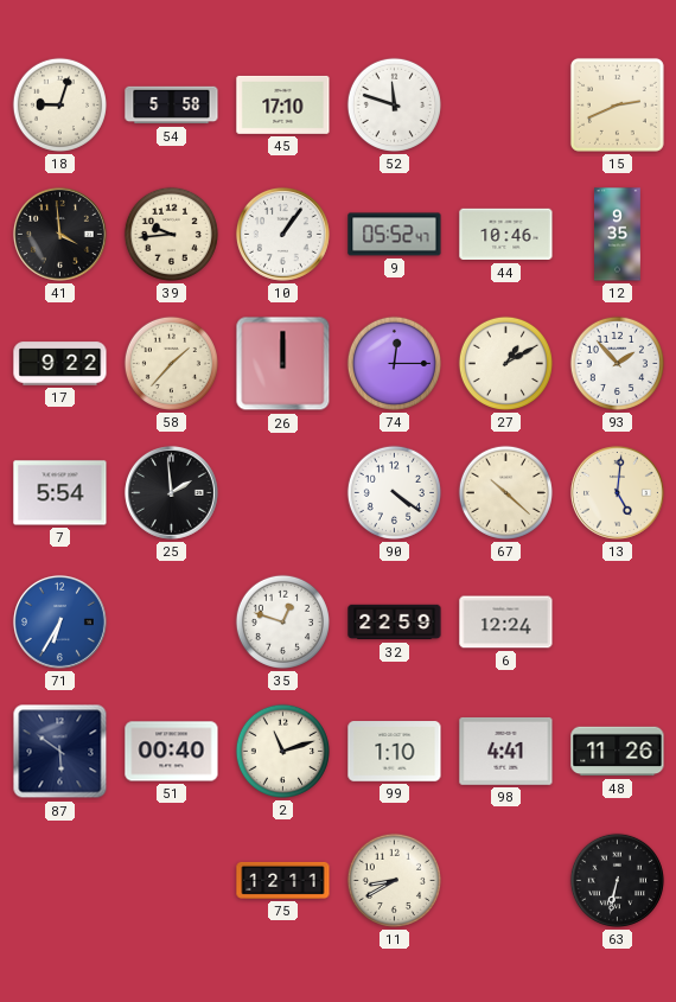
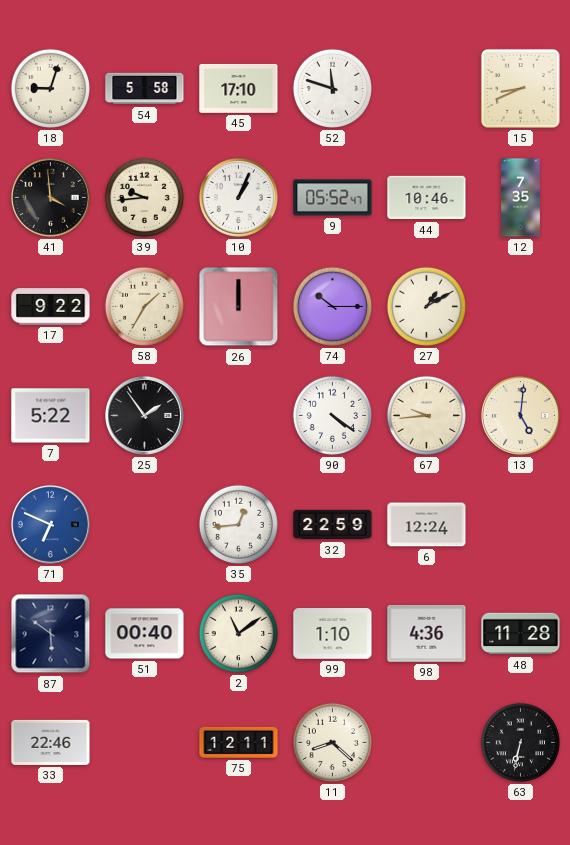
15: 2:41 -> 8:41
10: 1:06 -> 1:04
12: 9:35 -> 7:35
58: 1:37 -> 1:35
74: 12:15 -> 10:15
93: 1:53 -> none
7: 5:54 -> 5:22
25: 1:59 -> 1:54
67: 10:22 -> 9:44
71: 6:35 -> 6:49
35: 12:48 -> 12:44
2: 11:12 -> 11:09
98: 4:41 -> 4:36
48: 11:26 -> 11:28
33: none -> 22:46
11: 8:40 -> 8:22
